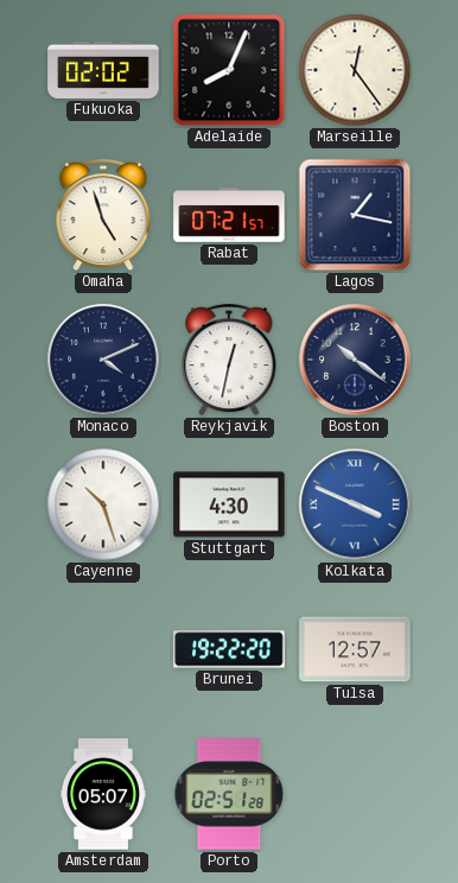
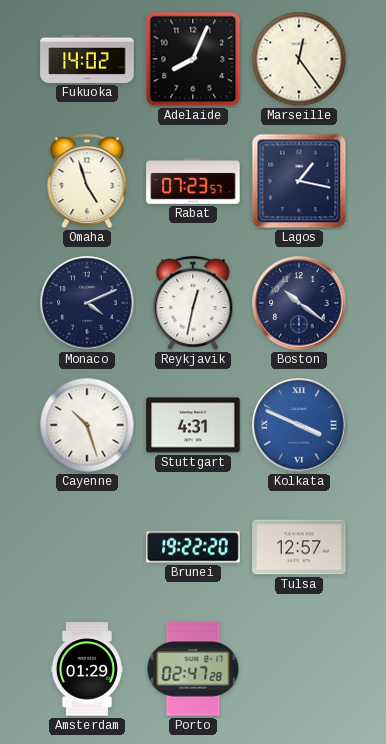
Fukuoka: 02:02 -> 14:02
Rabat: 07:21 -> 07:23
Stuttgart: 4:30 -> 4:31
Amsterdam: 05:07 -> 01:29
Porto: 02:51 -> 02:47
